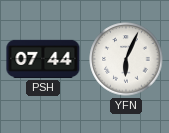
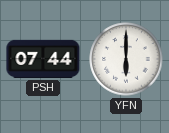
YFN: 6:04 -> 6:00
